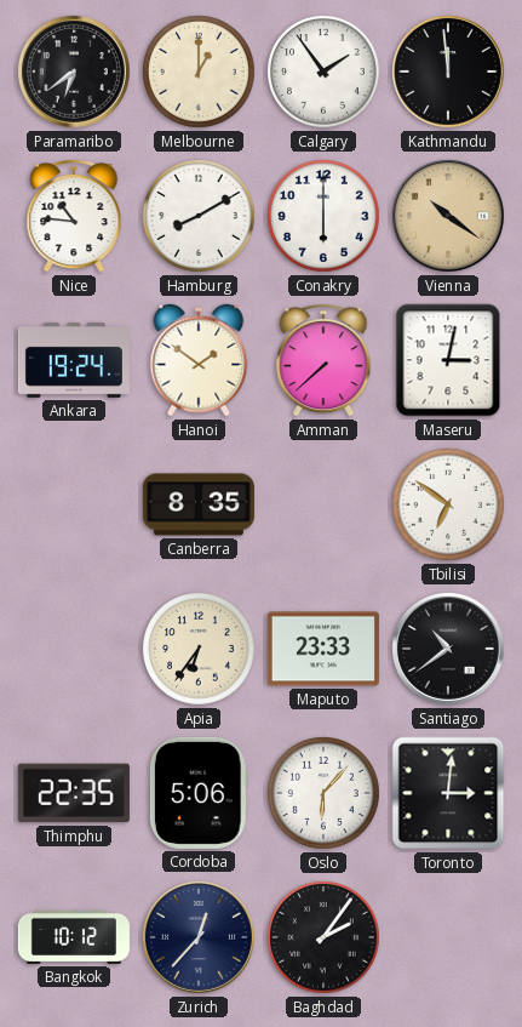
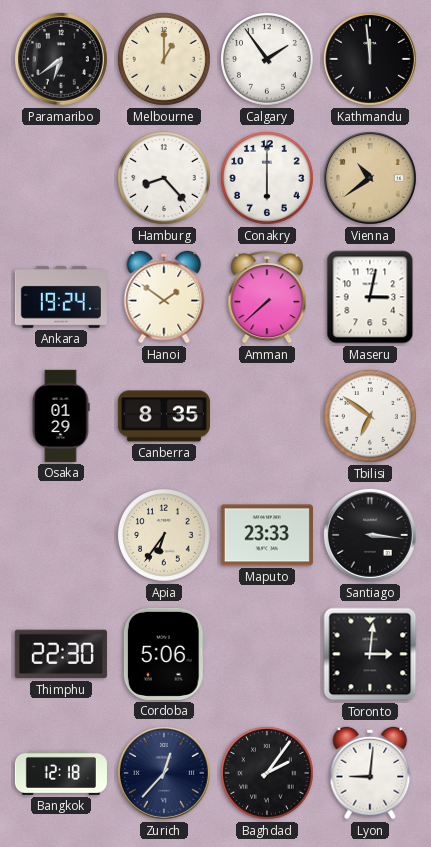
Nice: 10:46 -> none
Hamburg: 8:10 -> 8:23
Vienna: 10:21 -> 10:39
Osaka: none -> 01:29
Santiago: 10:39 -> 3:16
Thimphu: 22:35 -> 22:30
Oslo: 6:07 -> none
Bangkok: 10:12 -> 12:18
Lyon: none -> 9:01
